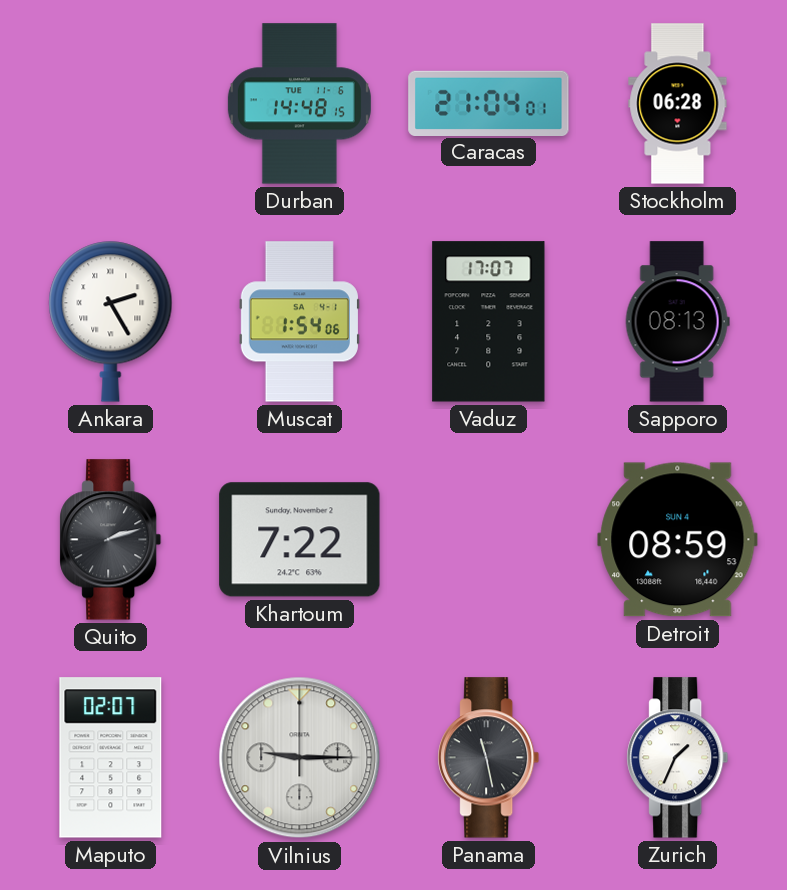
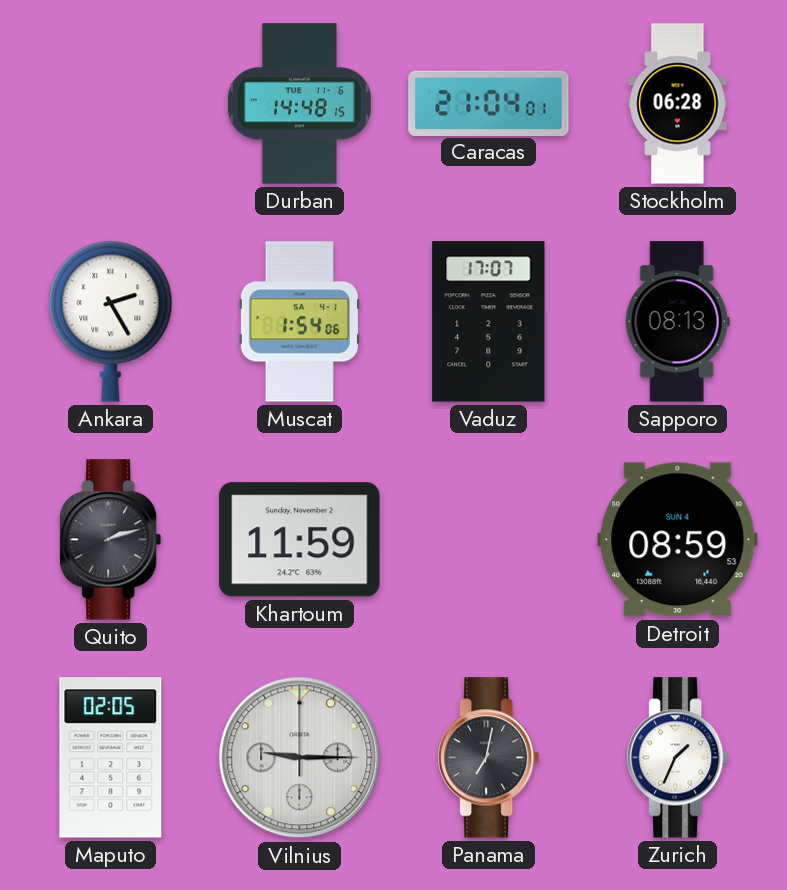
Khartoum: 7:22 -> 11:59
Maputo: 02:07 -> 02:05
Panama: 11:28 -> 7:02
